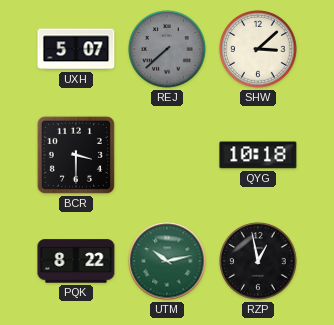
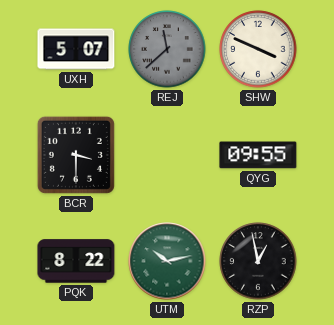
REJ: 7:38 -> 11:38
SHW: 3:08 -> 3:49
QYG: 10:18 -> 09:55
